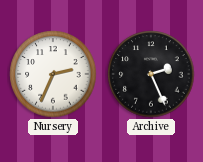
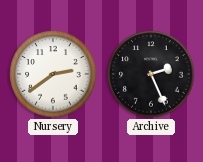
Nursery: 2:34 -> 2:39
